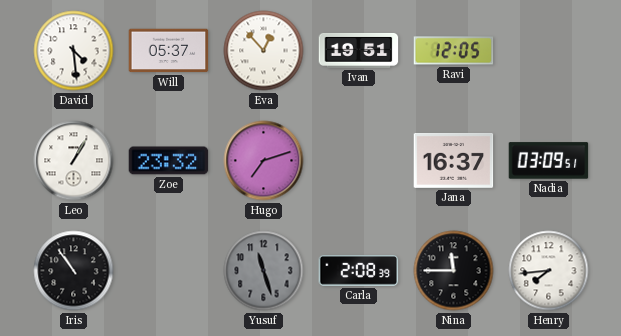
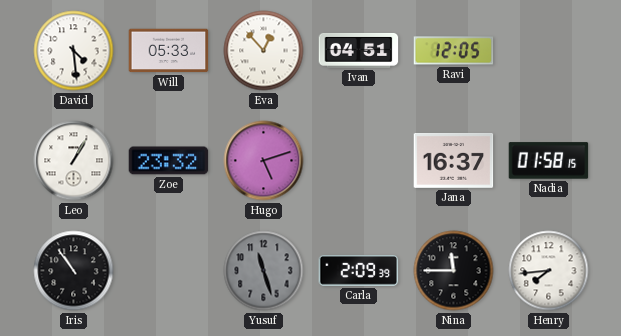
Will: 05:37 -> 05:33
Ivan: 19:51 -> 04:51
Hugo: 7:12 -> 5:12
Nadia: 03:09 -> 01:58
Carla: 2:08 -> 2:09
